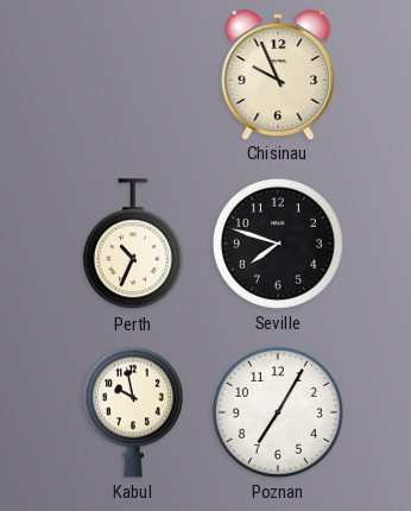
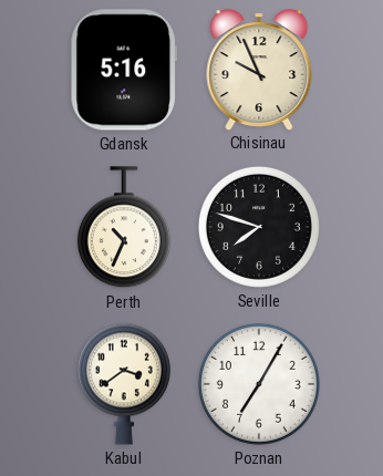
Gdansk: none -> 5:16
Kabul: 9:58 -> 3:39
